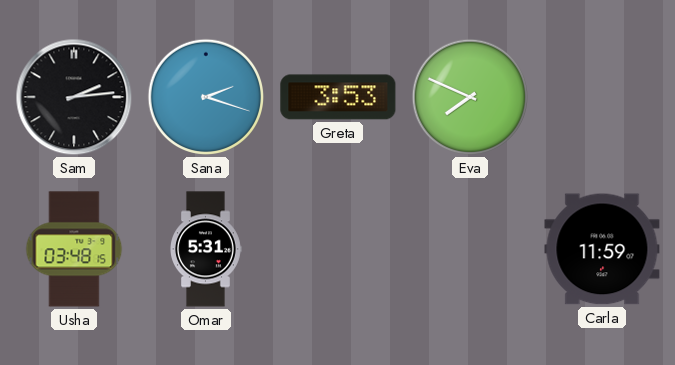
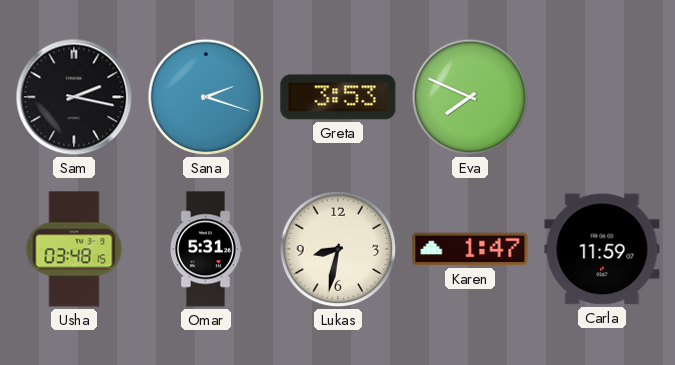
Sam: 2:14 -> 2:17
Lukas: none -> 8:32
Karen: none -> 1:47
